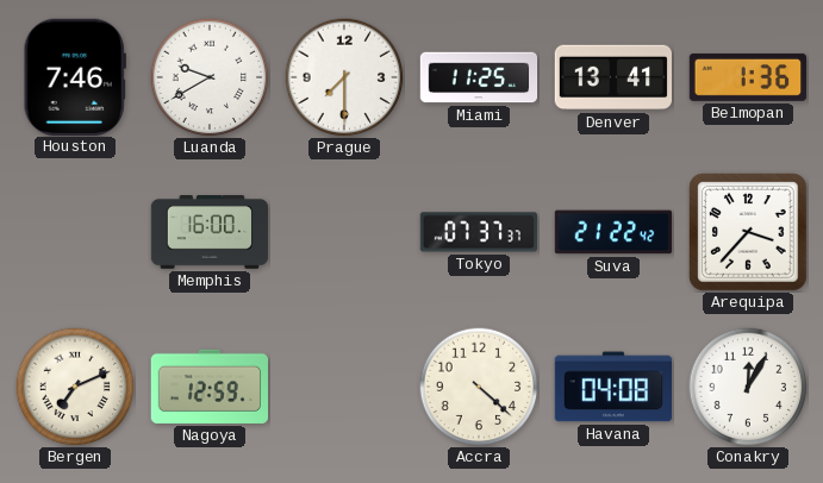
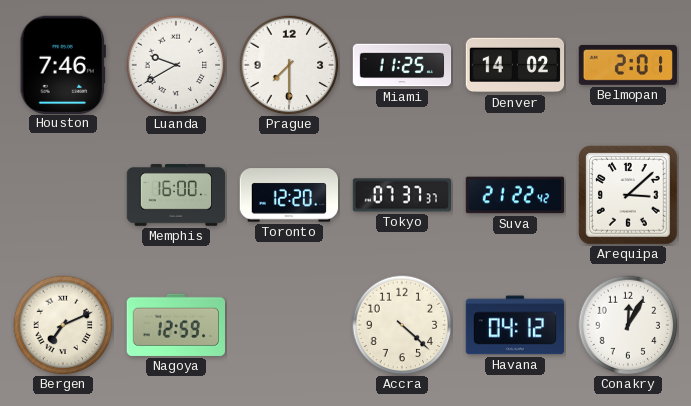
Denver: 13:41 -> 14:02
Belmopan: 1:36 -> 2:01
Toronto: none -> 12:20
Arequipa: 3:37 -> 3:08
Havana: 04:08 -> 04:12
